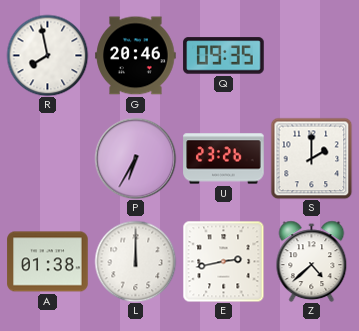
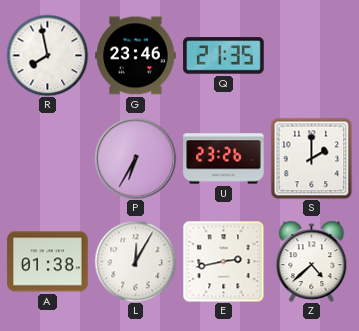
G: 20:46 -> 23:46
Q: 09:35 -> 21:35
L: 12:00 -> 12:05
